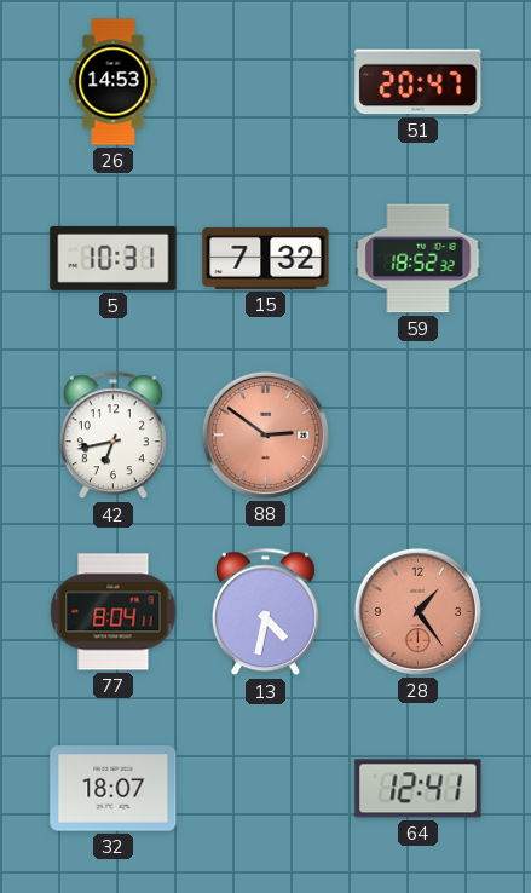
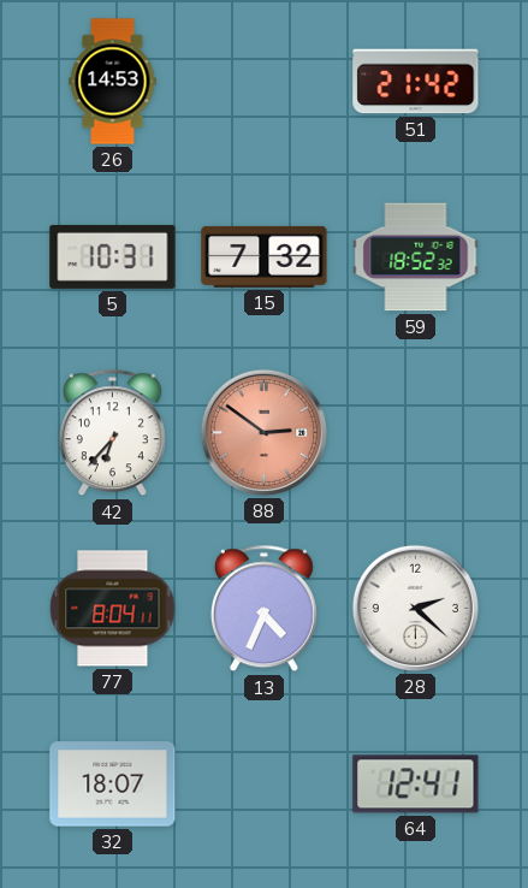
51: 20:47 -> 21:42
42: 6:43 -> 6:37
13: 4:32 -> 4:34
28: 1:24 -> 2:22
28 dial: salmon -> white
